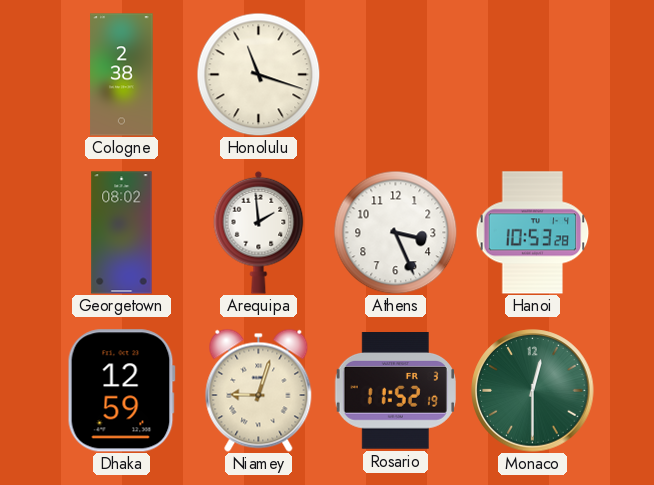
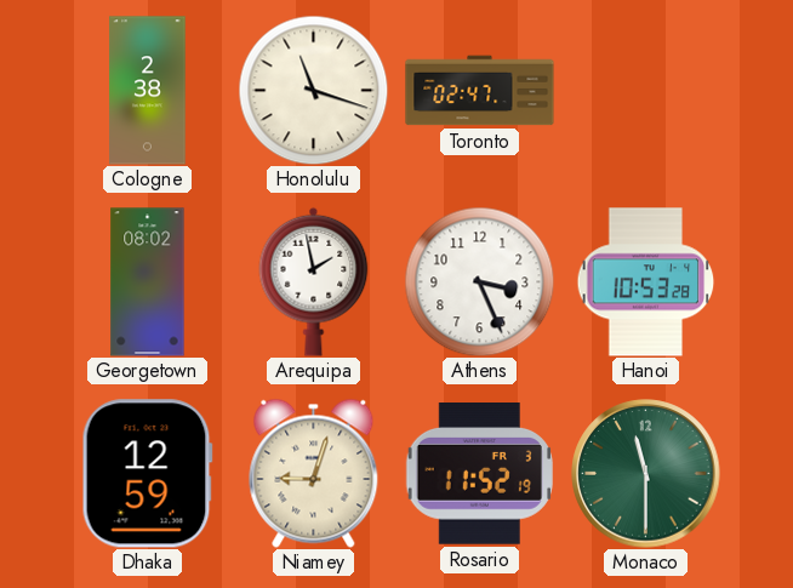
Toronto: none -> 02:47
Arequipa: 1:59 -> 1:58
Monaco: 12:30 -> 11:30
